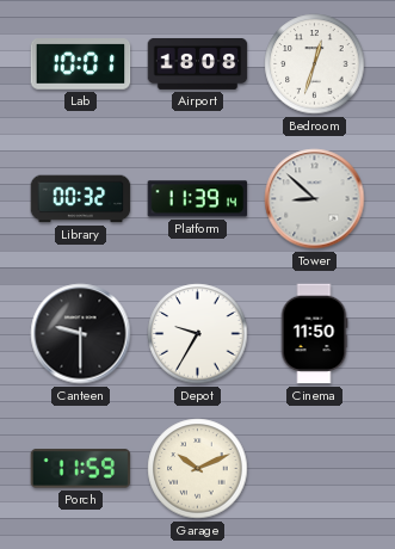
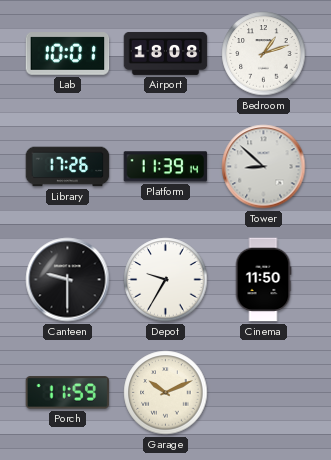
Bedroom: 12:33 -> 1:12
Library: 00:32 -> 17:26
